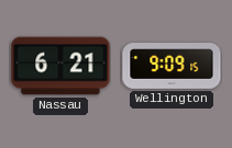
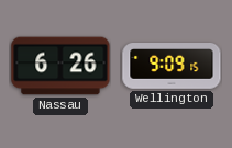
Nassau: 6:21 -> 6:26
